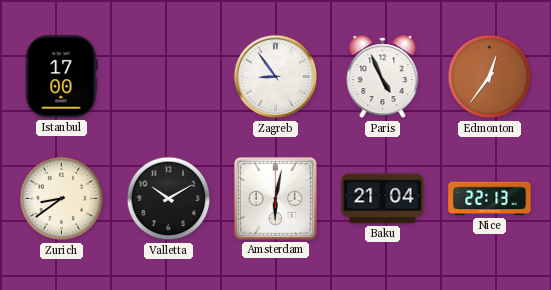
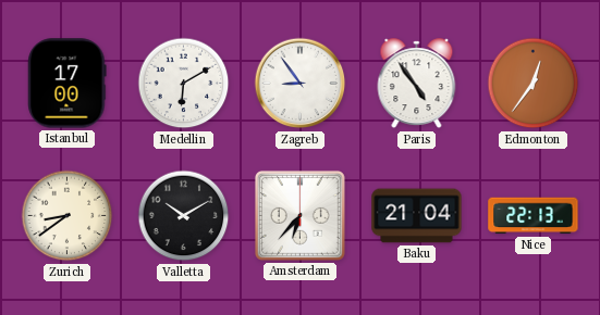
Medellin: none -> 6:10
Paris: 4:56 -> 4:54
Amsterdam: 6:02 -> 6:37
